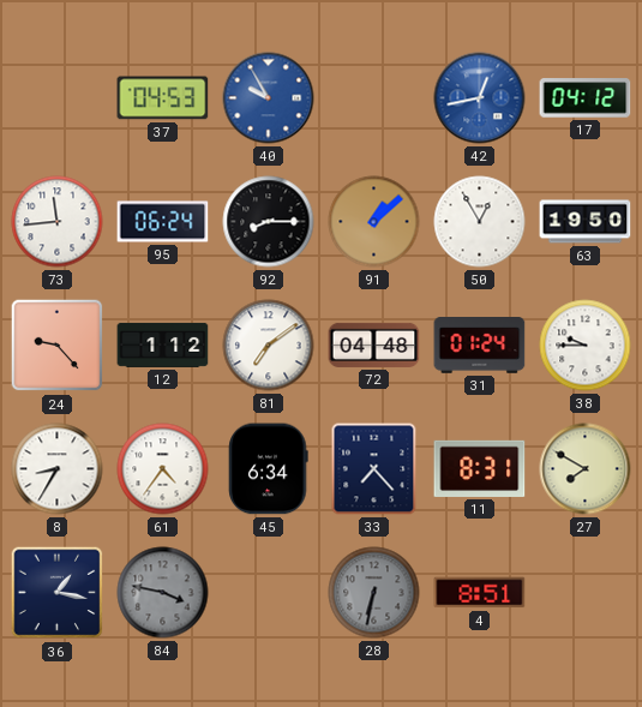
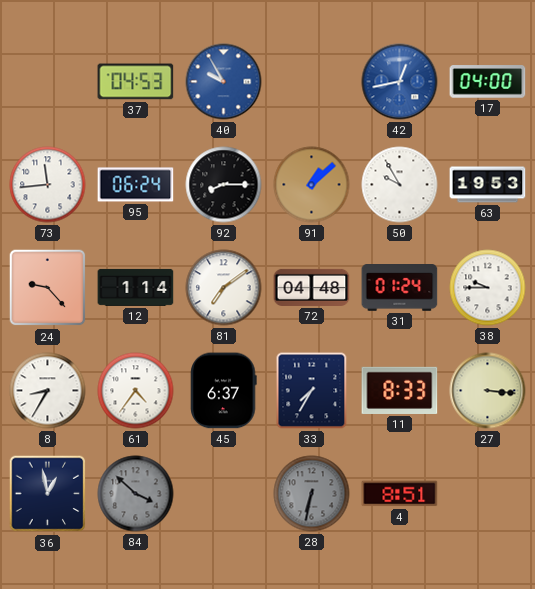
17: 04:12 -> 04:00
50: 12:55 -> 9:55
63: 19:50 -> 19:53
12: 1:12 -> 1:14
45: 6:34 -> 6:37
33: 7:23 -> 7:35
11: 8:31 -> 8:33
27: 7:50 -> 3:16
36: 1:17 -> 12:58
84: 3:47 -> 3:52
